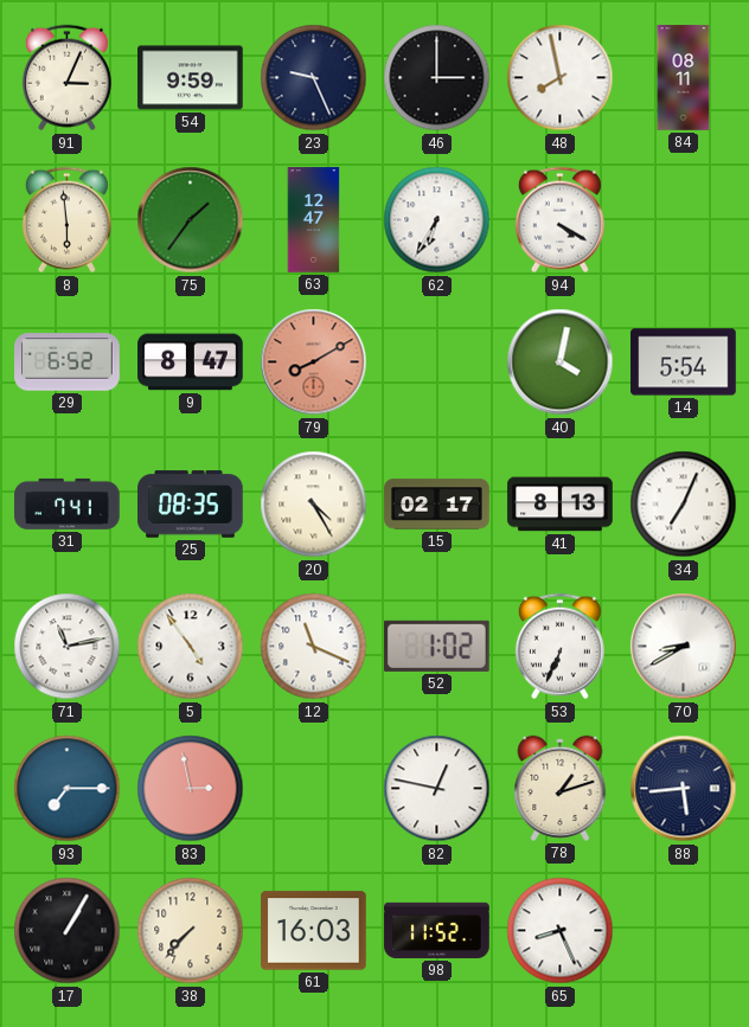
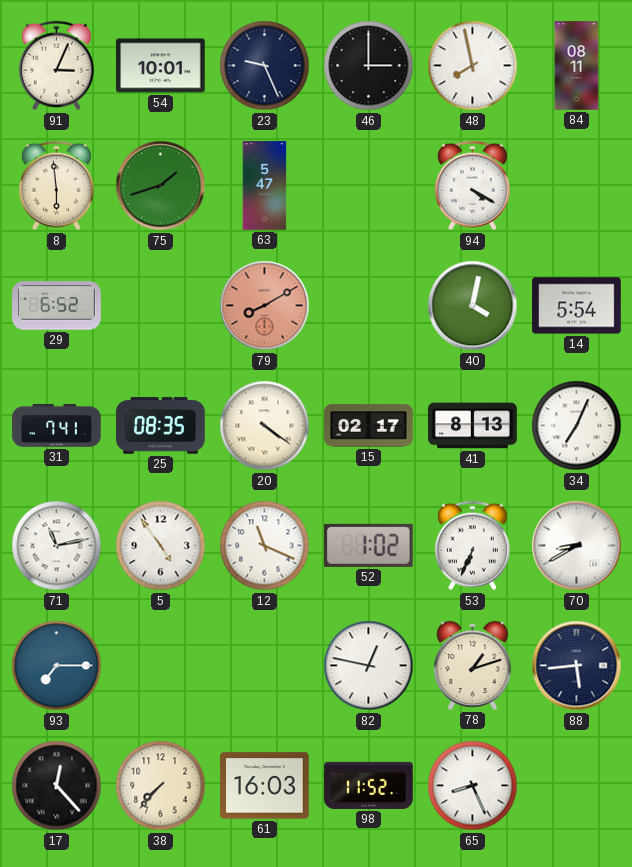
54: 9:59 -> 10:01
75: 1:36 -> 1:42
63: 12:47 -> 5:47
62: 6:35 -> none
9: 8:47 -> none
20: 4:25 -> 4:21
83: 2:58 -> none
17: 1:05 -> 12:23
